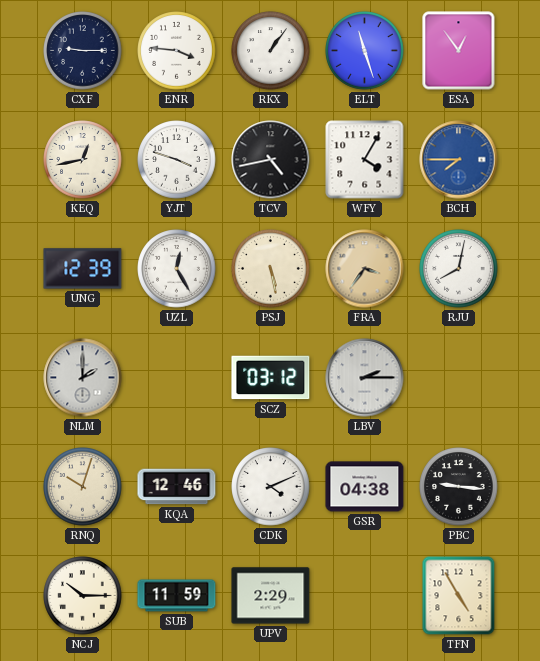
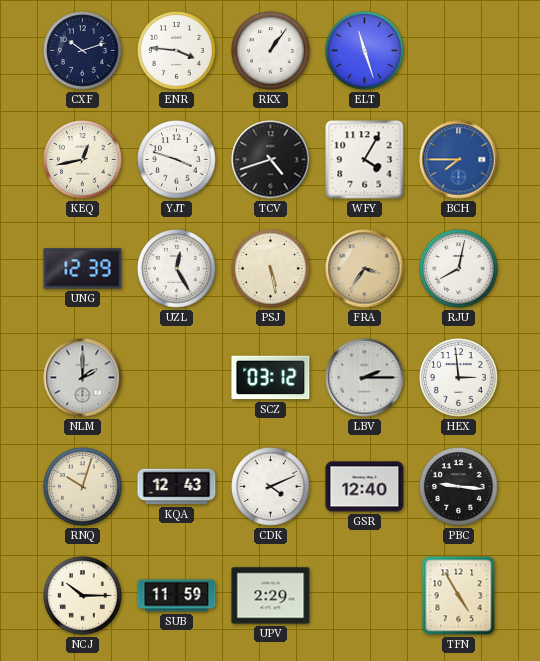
CXF: 9:15 -> 10:12
ESA: 12:54 -> none
TCV: 4:43 -> 4:42
HEX: none -> 2:59
KQA: 12:46 -> 12:43
GSR: 04:38 -> 12:40
